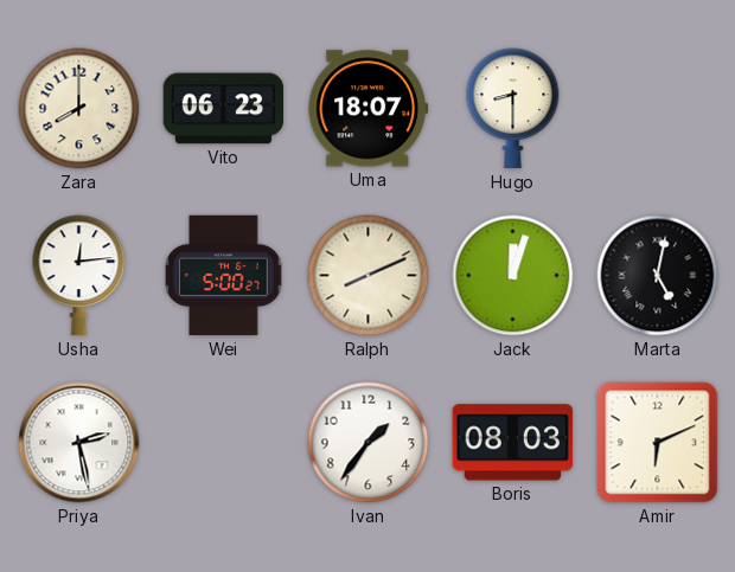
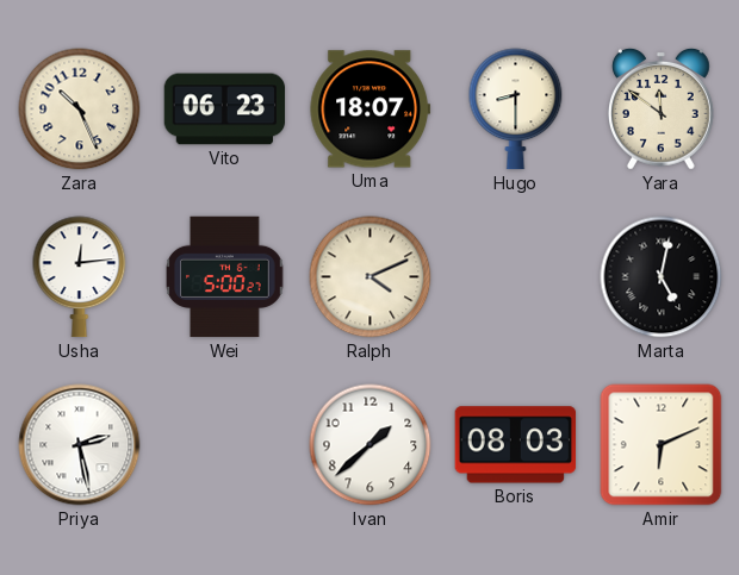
Zara: 8:00 -> 10:26
Yara: none -> 11:51
Ralph: 8:11 -> 4:11
Jack: 12:03 -> none
Ivan: 1:36 -> 1:38
